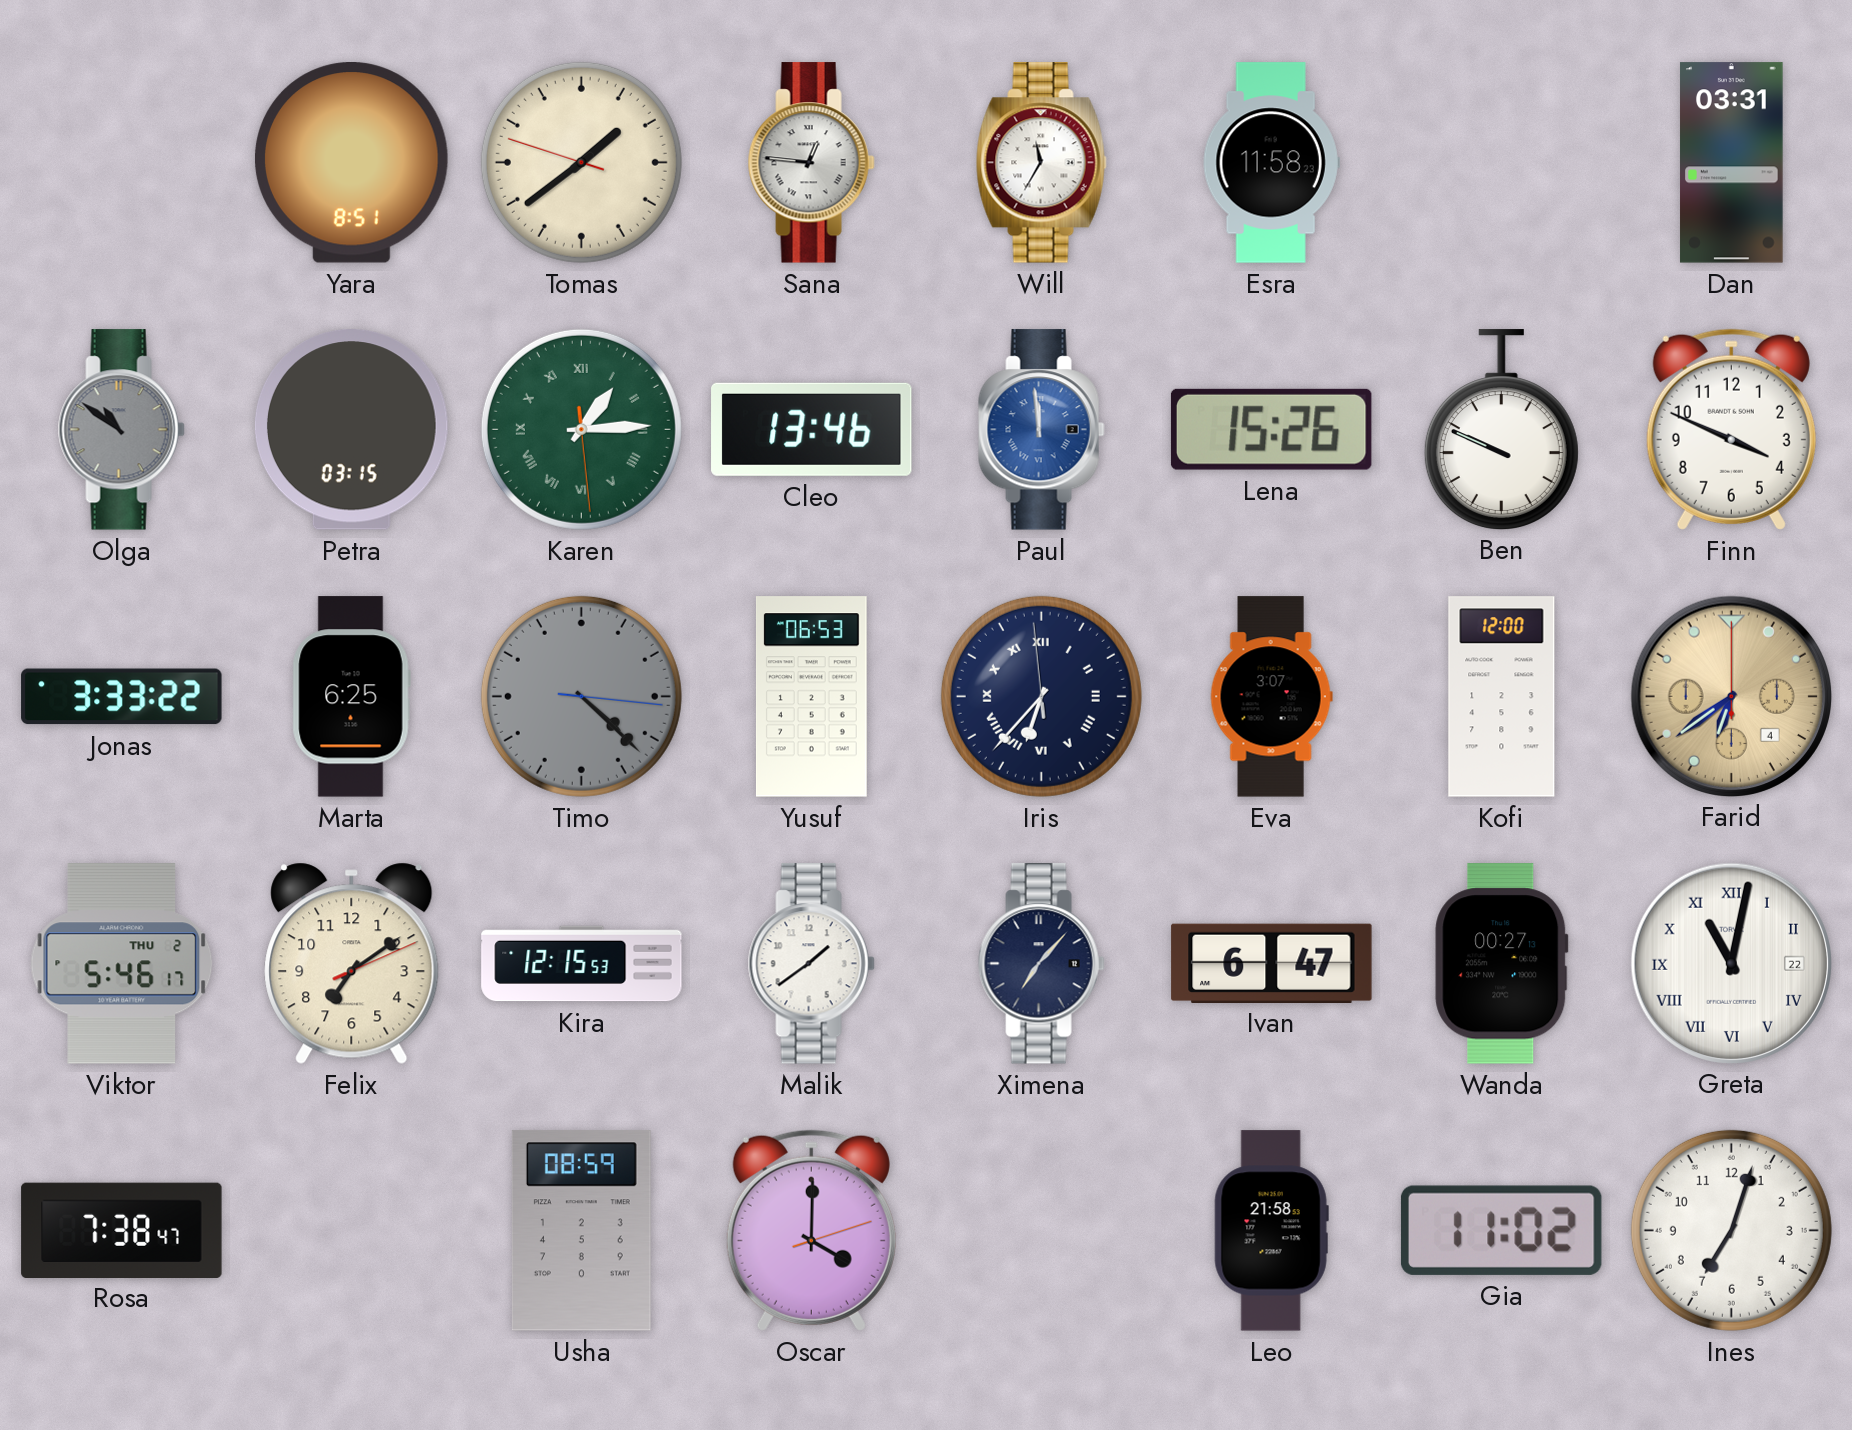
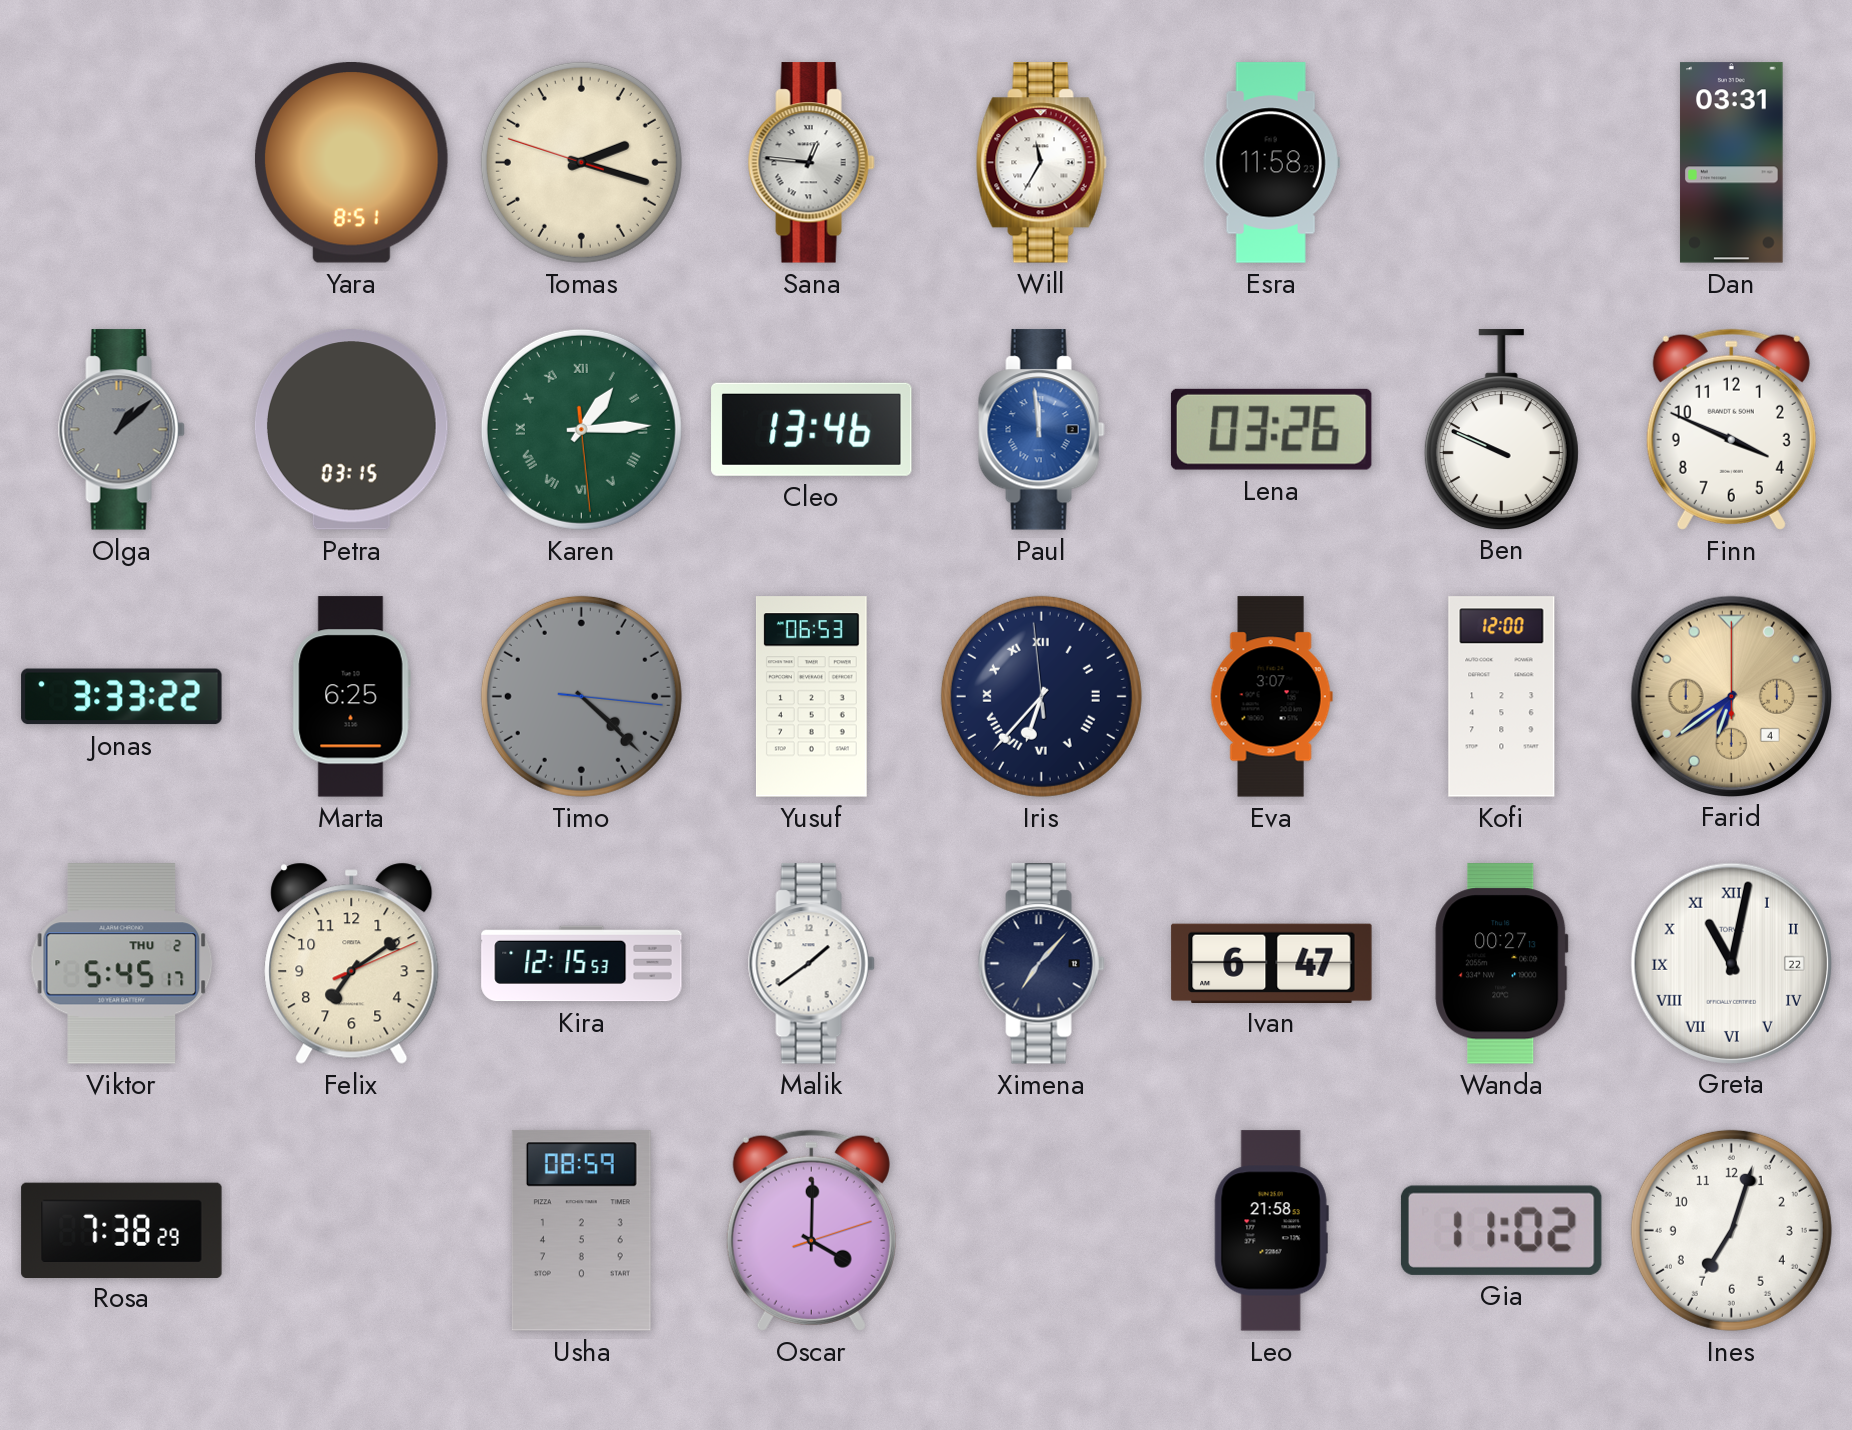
Tomas: 1:38 -> 2:17
Olga: 10:51 -> 1:08
Lena: 15:26 -> 03:26
Viktor: 5:46 -> 5:45
Rosa: 7:38:47 -> 7:38:29
